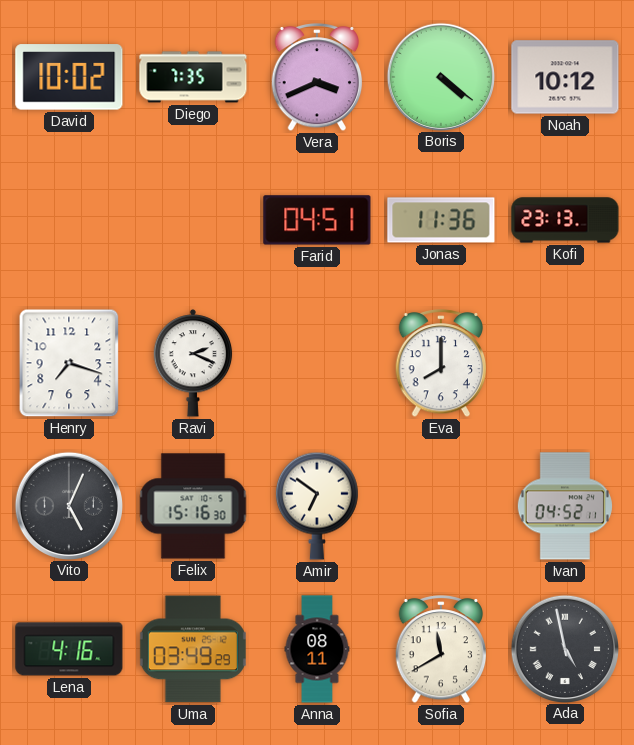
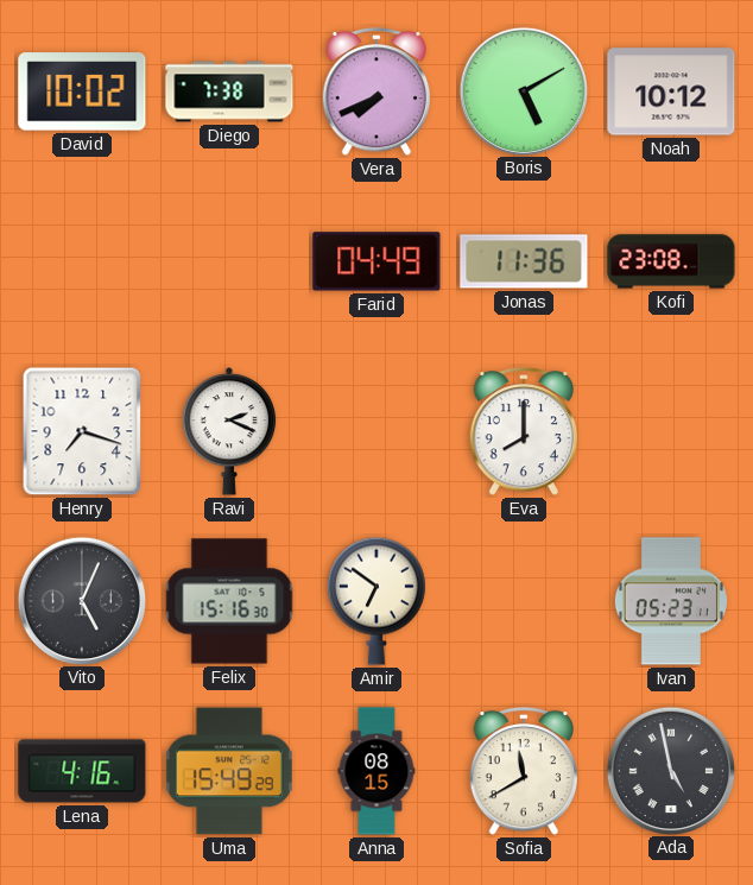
Diego: 7:35 -> 7:38
Vera: 3:41 -> 7:41
Boris: 4:21 -> 5:10
Farid: 04:51 -> 04:49
Kofi: 23:13 -> 23:08
Ivan: 04:52 -> 05:23
Uma: 03:49 -> 15:49
Anna: 08:11 -> 08:15
